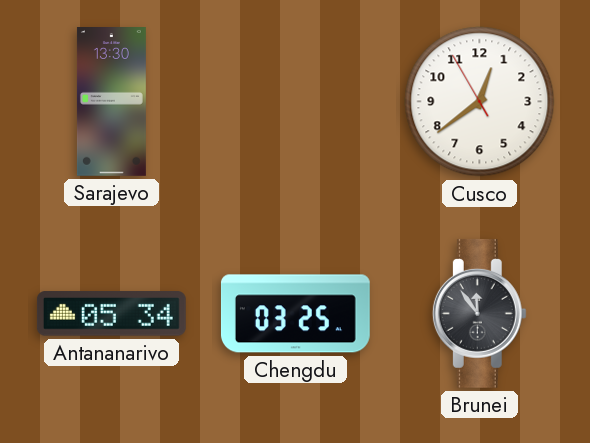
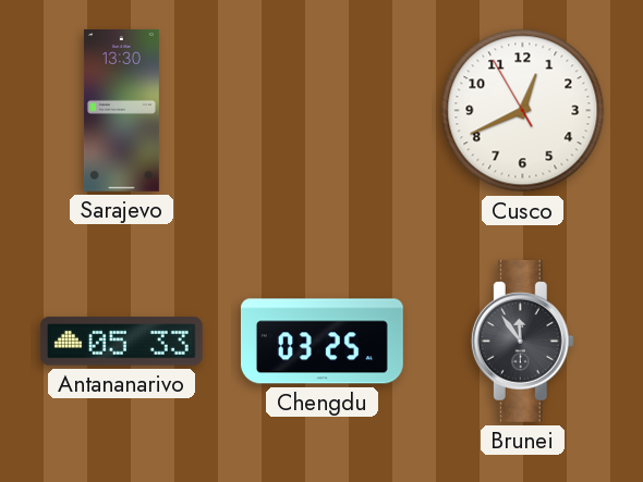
Cusco: 12:38 -> 12:40
Antananarivo: 05:34 -> 05:33
